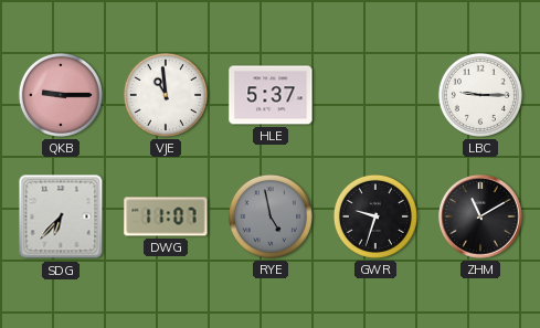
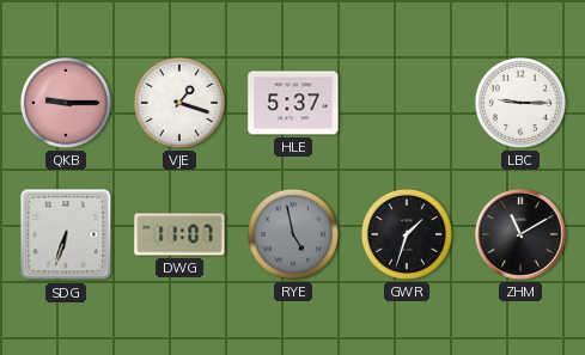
VJE: 10:59 -> 1:18
SDG: 6:37 -> 6:33
GWR: 9:33 -> 1:33
